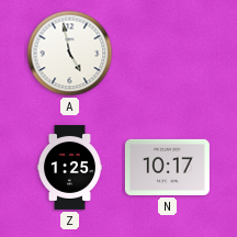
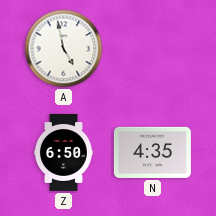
Z: 1:25 -> 6:50
N: 10:17 -> 4:35
